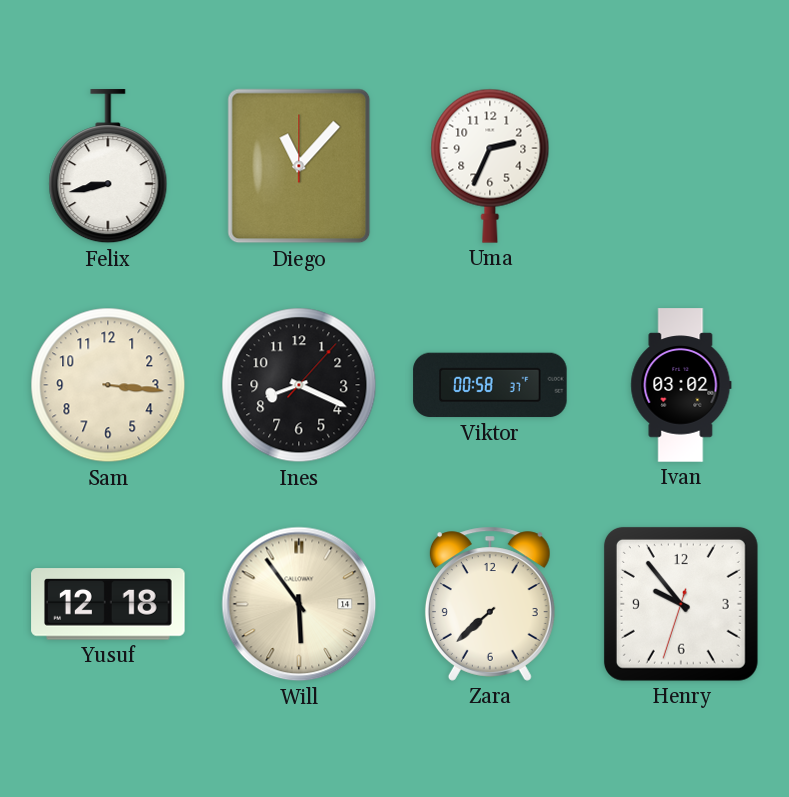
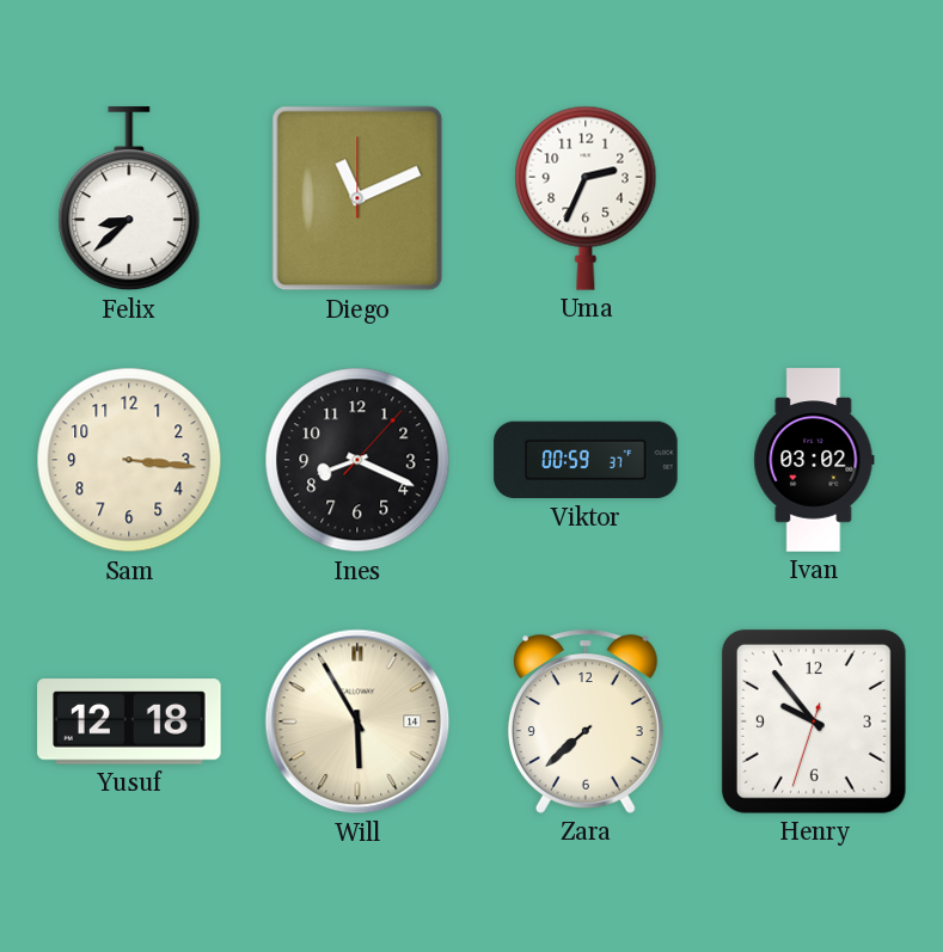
Felix: 8:43 -> 8:38
Diego: 11:07 -> 11:11
Viktor: 00:58 -> 00:59
Will: 5:54 -> 5:55
